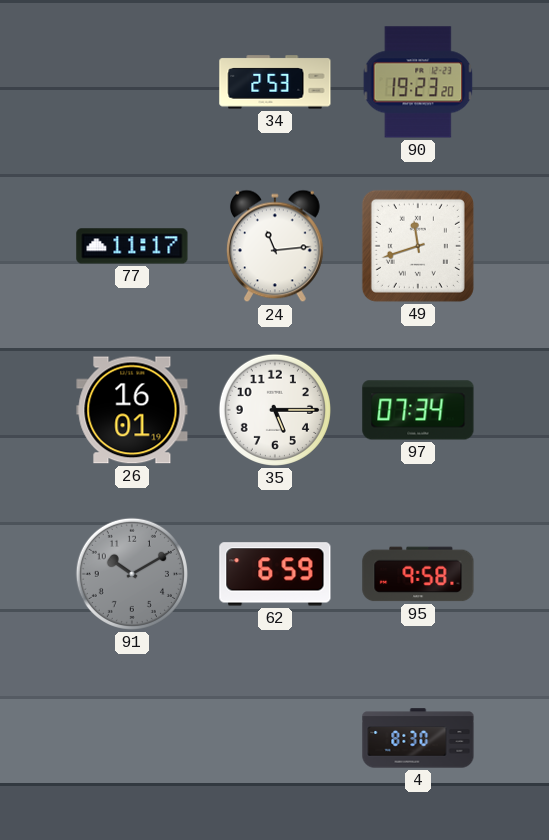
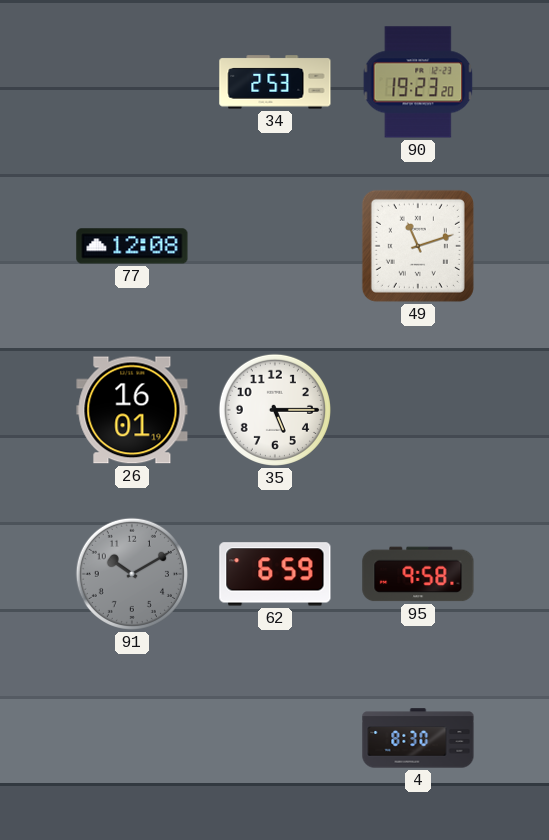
77: 11:17 -> 12:08
24: 11:14 -> none
49: 11:42 -> 11:12
97: 07:34 -> none
